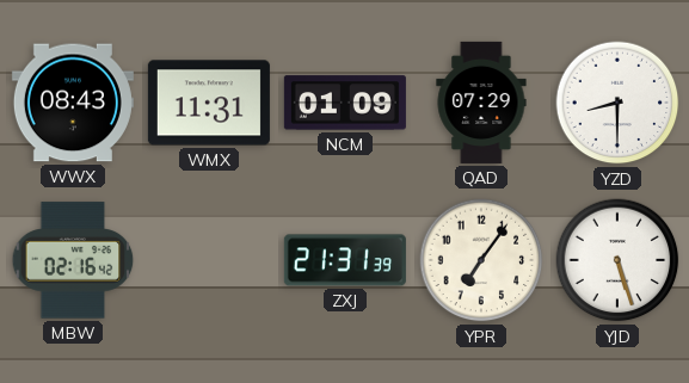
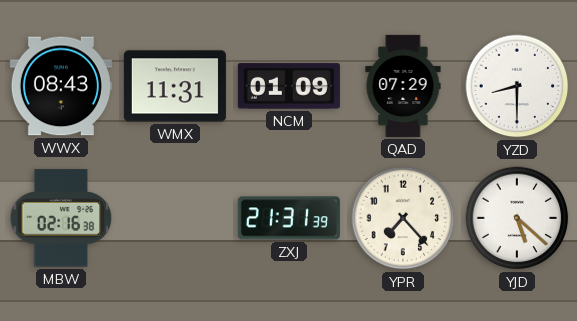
MBW: 02:16:42 -> 02:16:38
YPR: 7:06 -> 7:23
YJD: 5:27 -> 5:22
